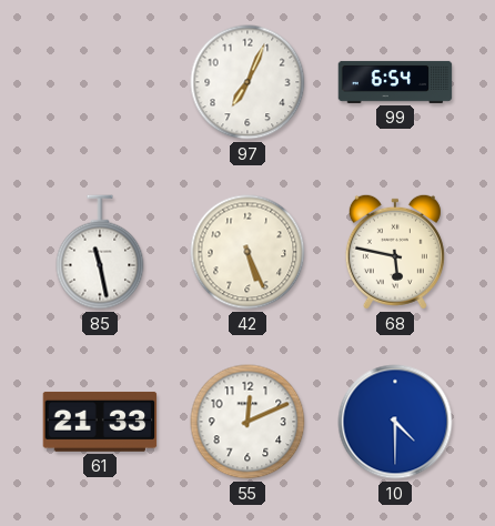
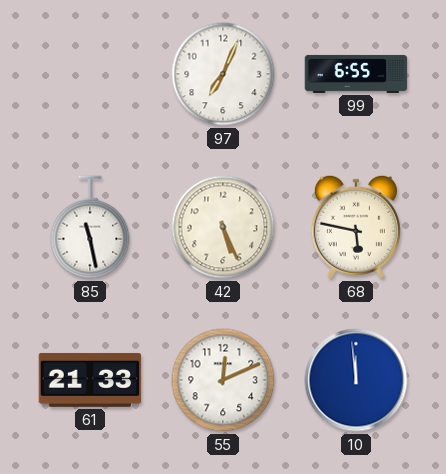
99: 6:54 -> 6:55
10: 4:30 -> 11:59
